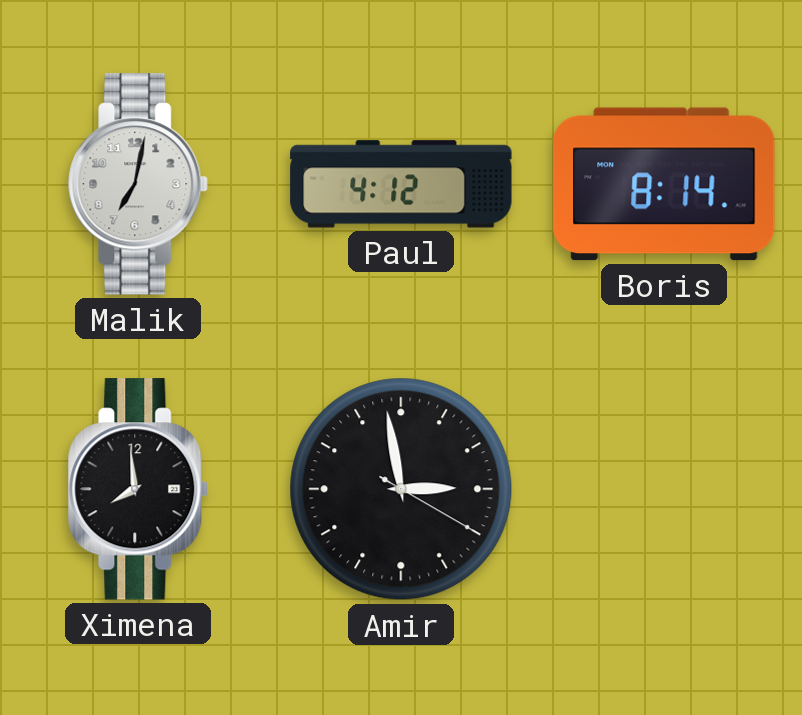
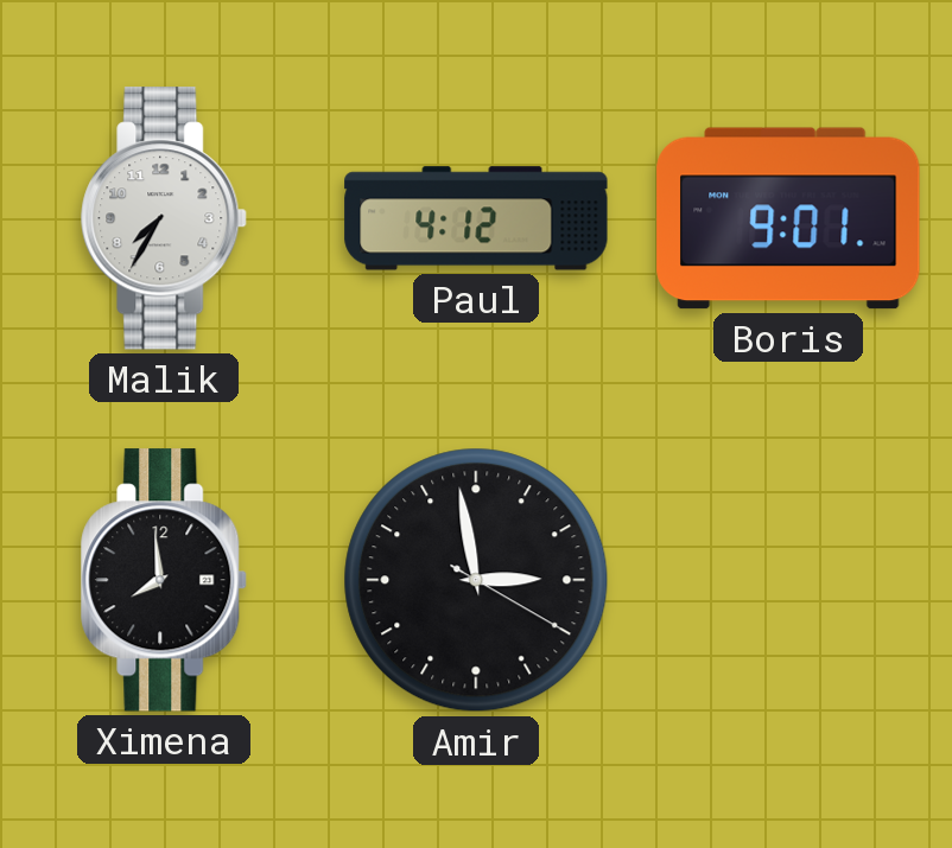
Malik: 7:02 -> 7:35
Boris: 8:14 -> 9:01
